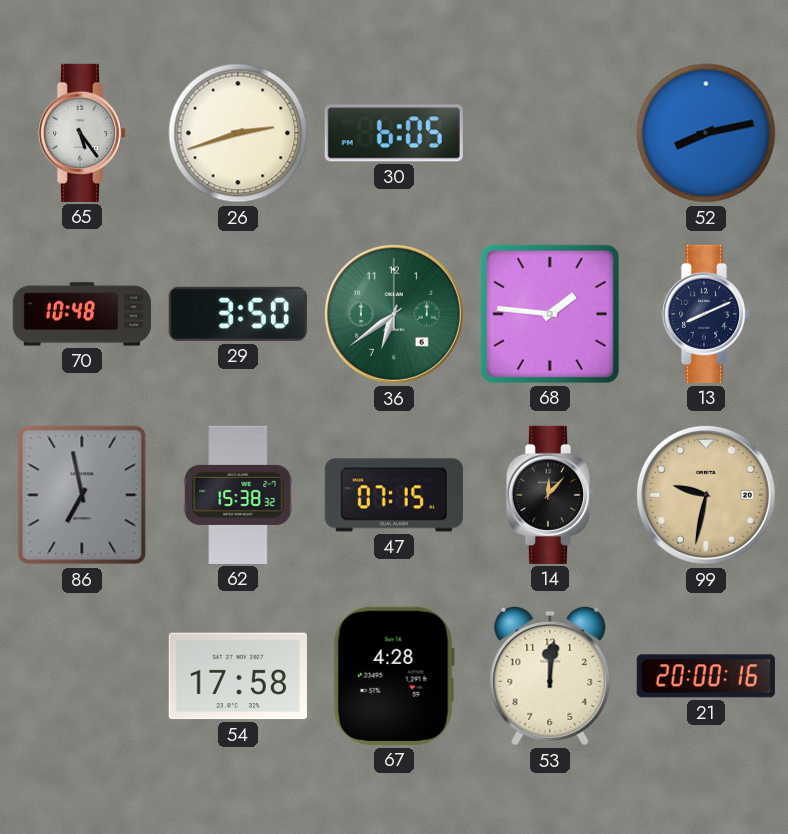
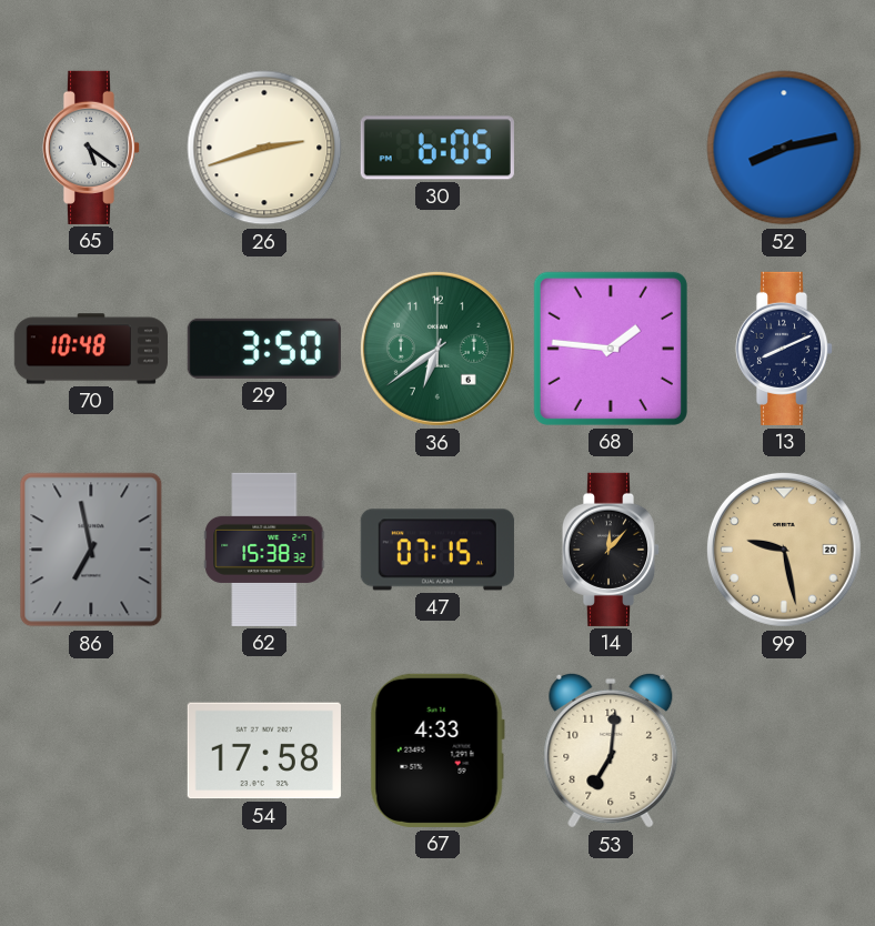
65: 5:24 -> 5:21
99: 9:32 -> 9:28
67: 4:28 -> 4:33
53: 12:01 -> 7:01
21: 20:00 -> none
